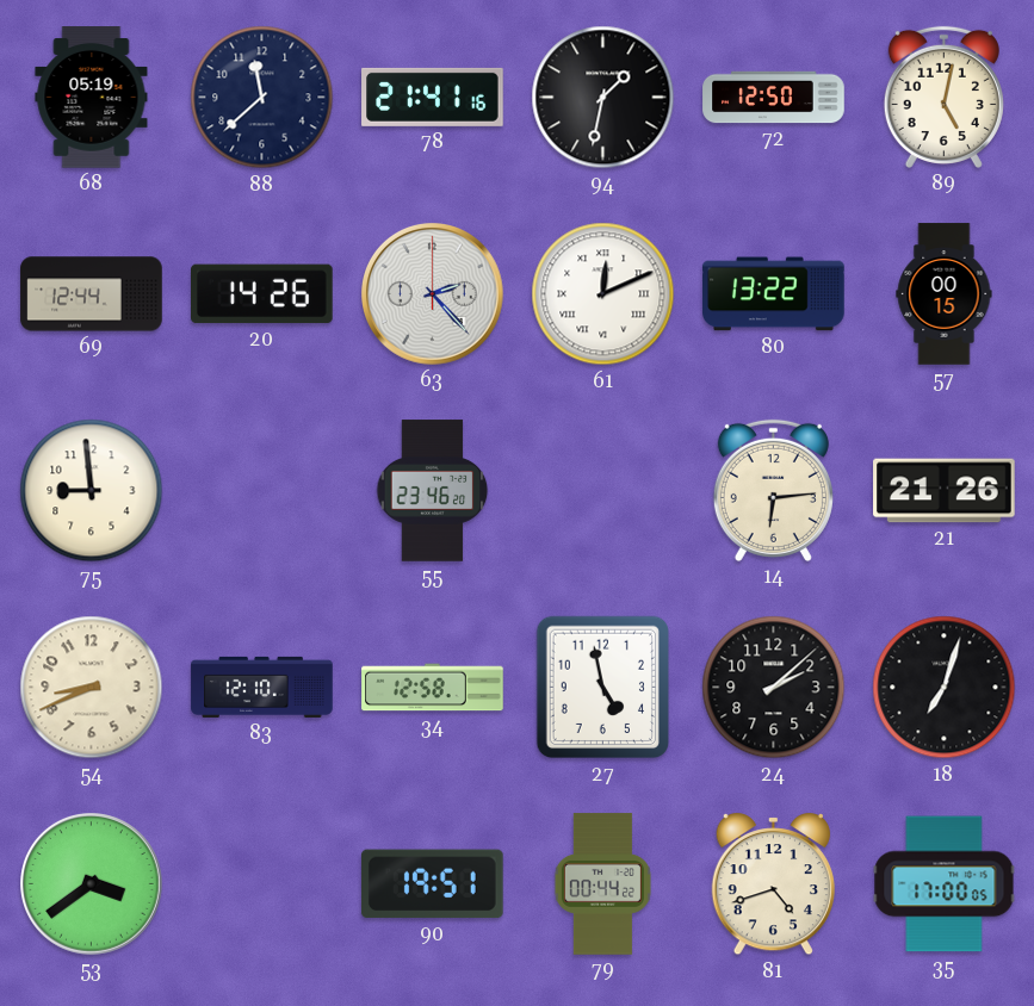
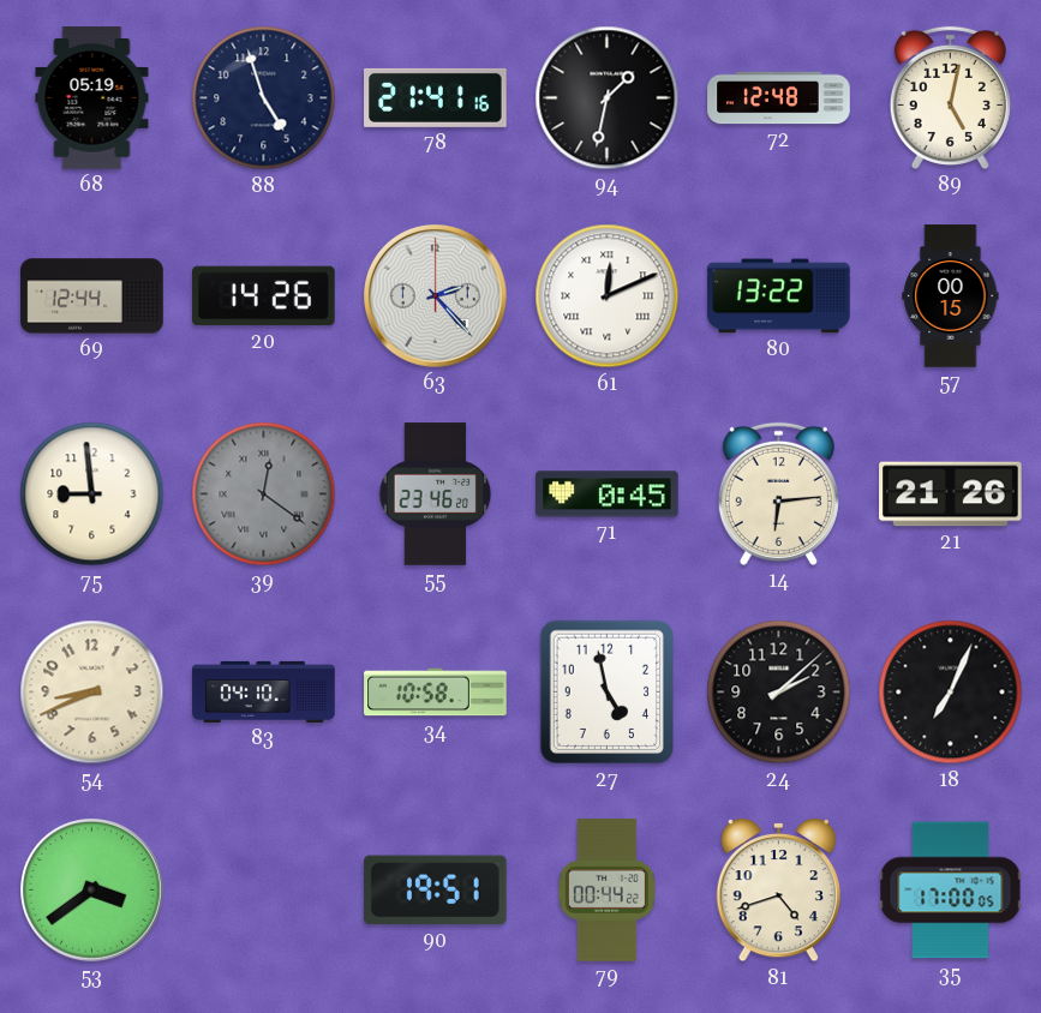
88: 11:38 -> 4:57
72: 12:50 -> 12:48
39: none -> 12:21
71: none -> 0:45
83: 12:10 -> 04:10
34: 12:58 -> 10:58
18: 7:03 -> 7:04
